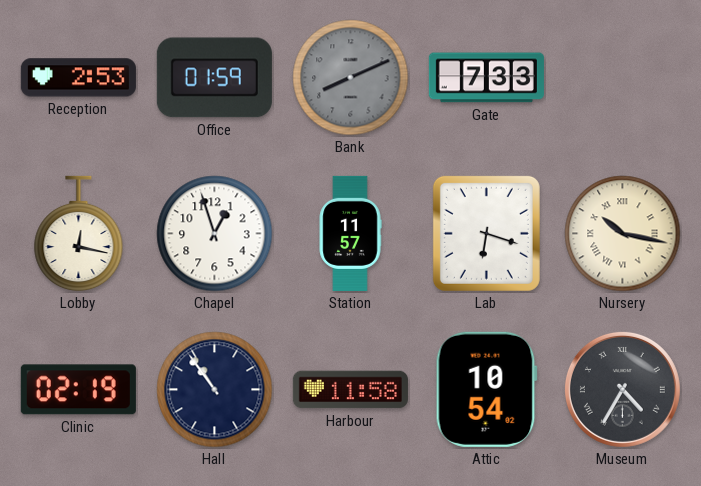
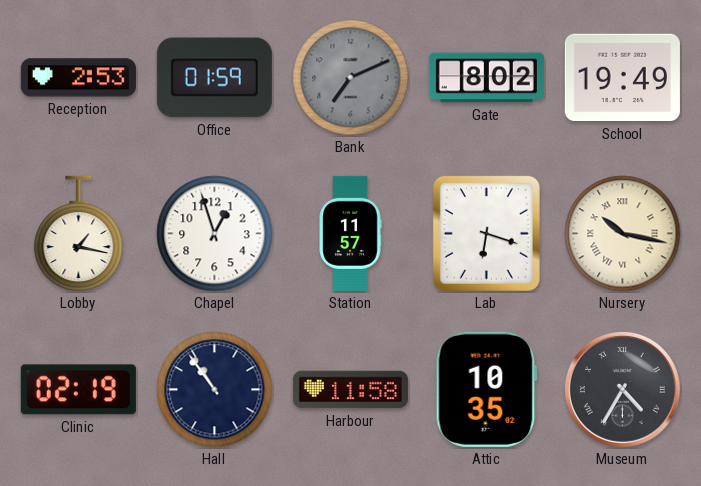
Bank: 8:11 -> 7:11
Gate: 7:33 -> 8:02
School: none -> 19:49
Lobby: 12:17 -> 1:17
Attic: 10:54 -> 10:35
